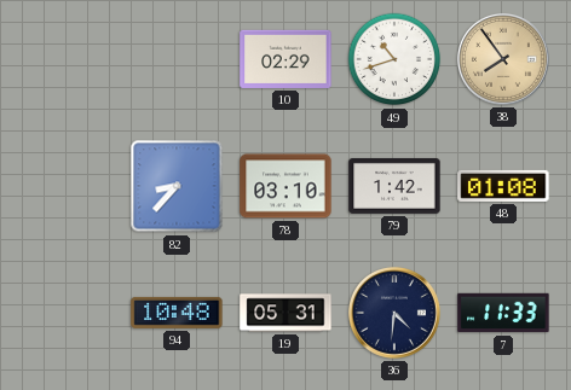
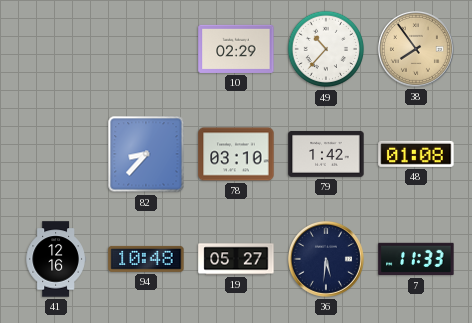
49: 10:42 -> 10:37
41: none -> 12:16
19: 05:31 -> 05:27
36: 4:31 -> 5:31
